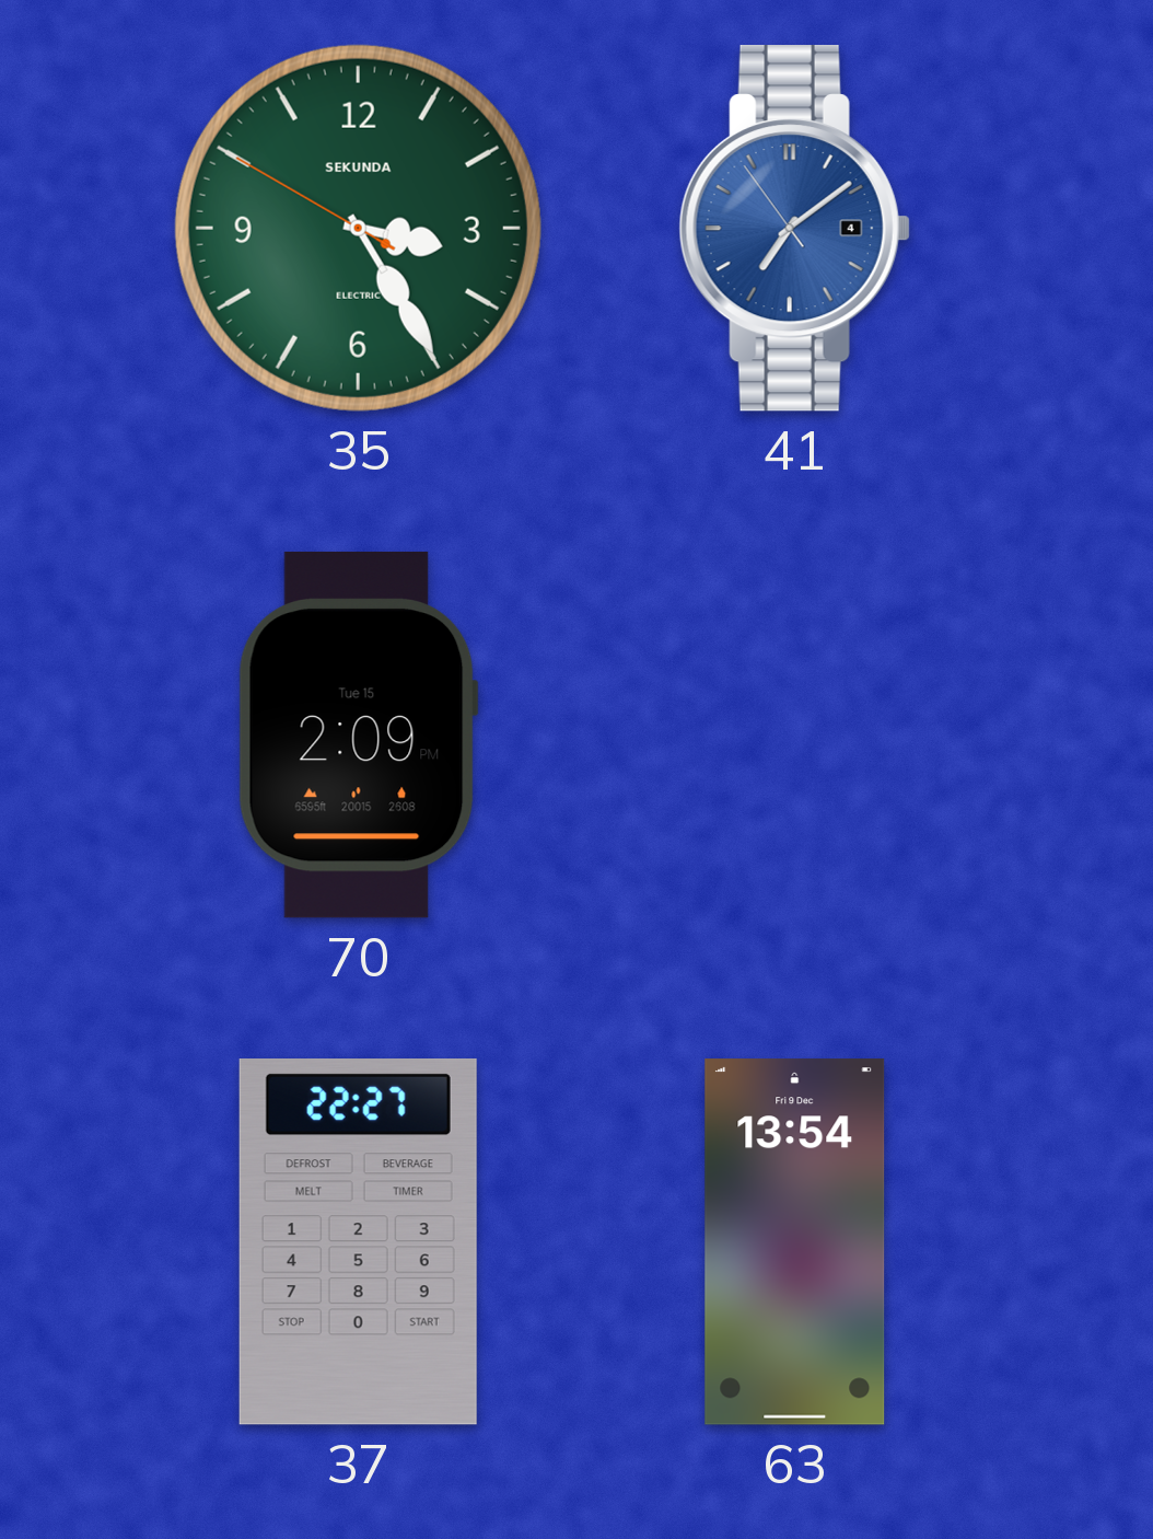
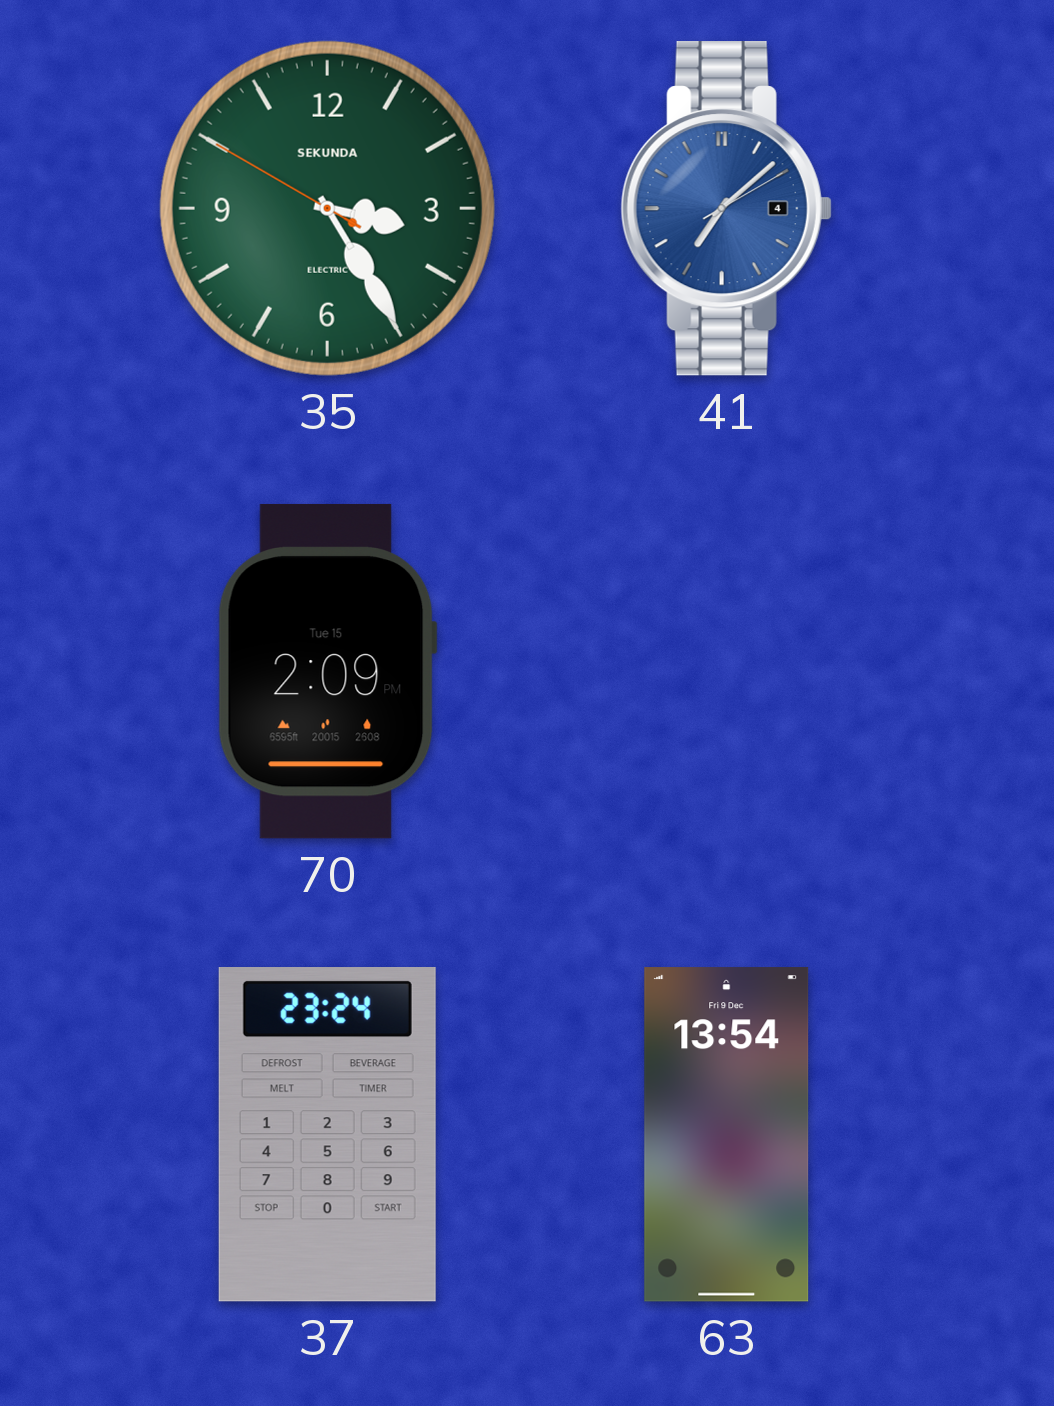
41: 7:08:54 -> 7:08:10
37: 22:27 -> 23:24
